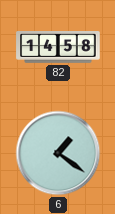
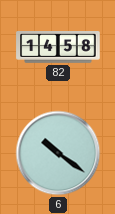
6: 1:21 -> 10:21
